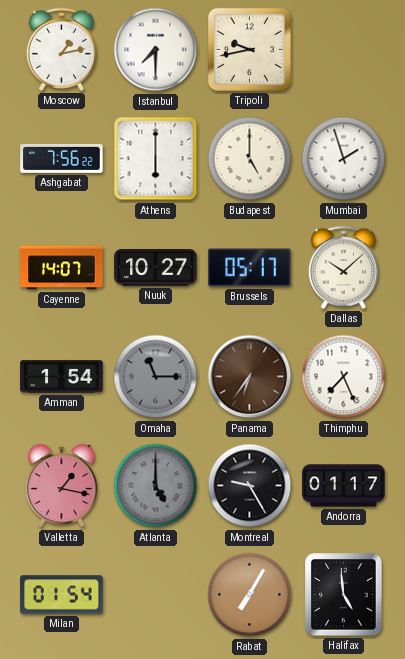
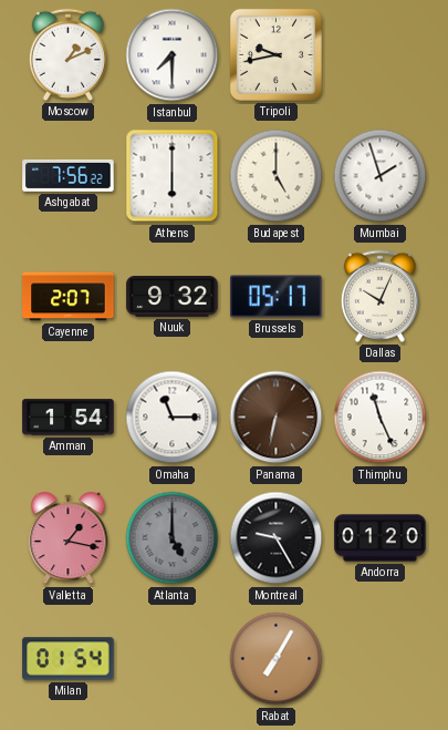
Moscow: 1:13 -> 1:11
Cayenne: 14:07 -> 2:07
Nuuk: 10:27 -> 9:32
Dallas: 10:08 -> 10:04
Omaha dial: grey -> white
Panama: 6:36 -> 6:32
Thimphu: 7:26 -> 11:26
Andorra: 01:17 -> 01:20
Halifax: 4:59 -> none
